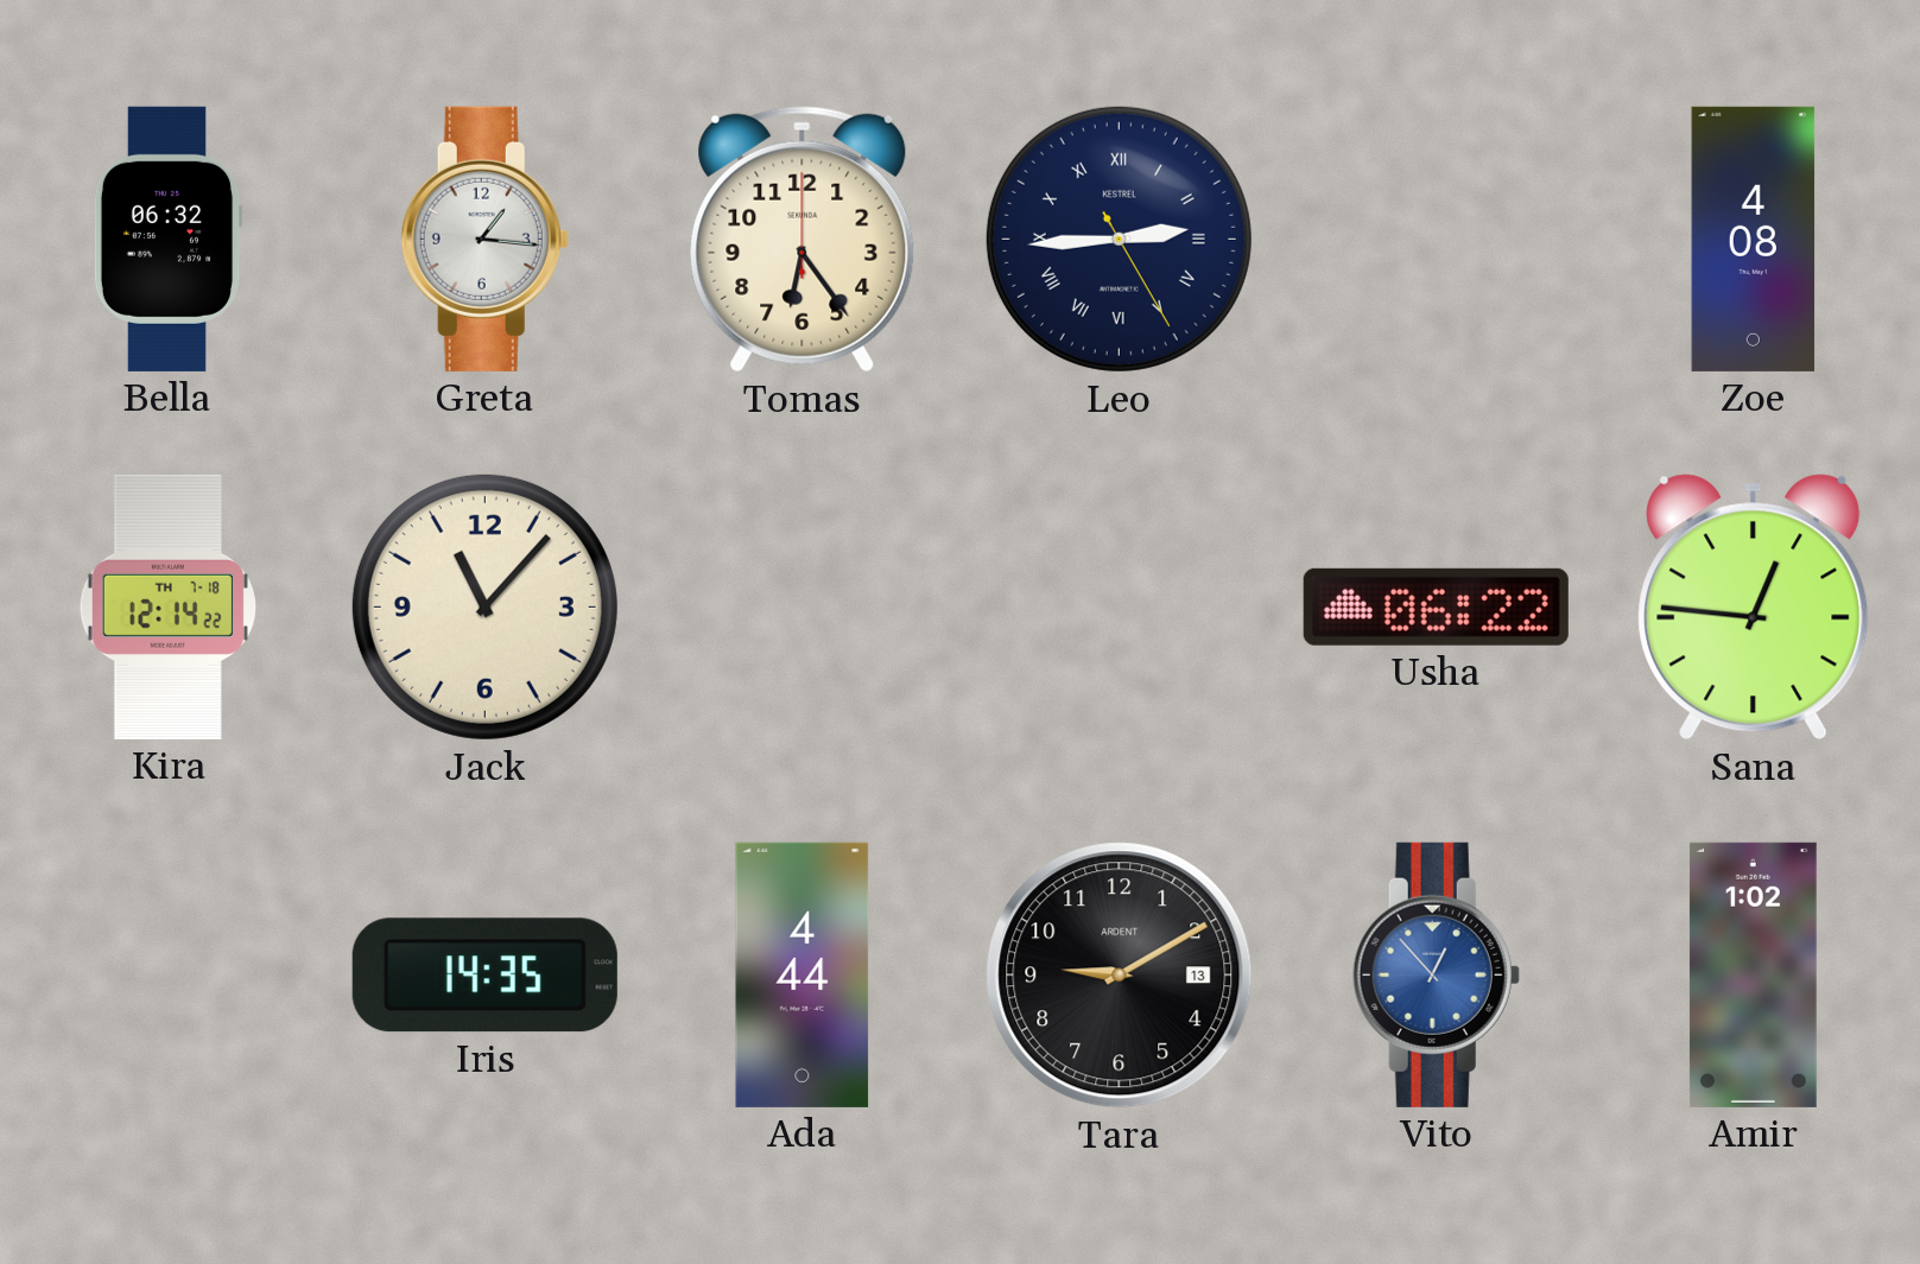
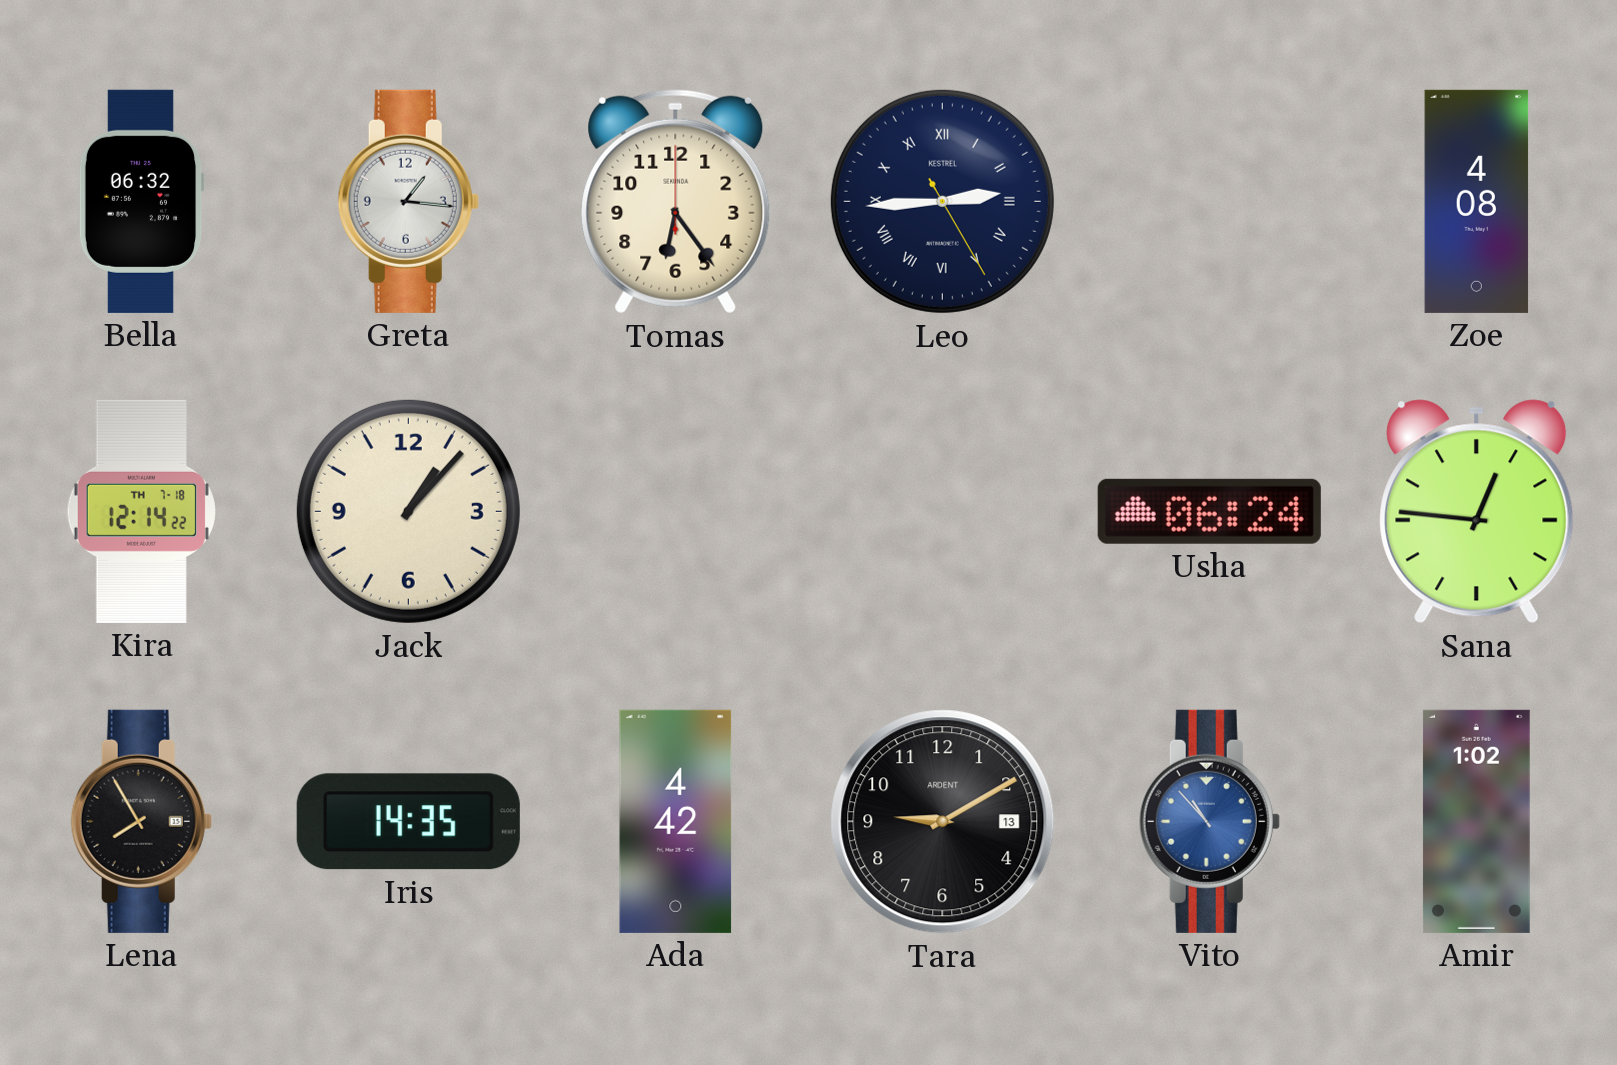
Jack: 11:07 -> 1:07
Usha: 06:22 -> 06:24
Lena: none -> 7:55
Ada: 4:44 -> 4:42
Vito: 12:53 -> 10:53
